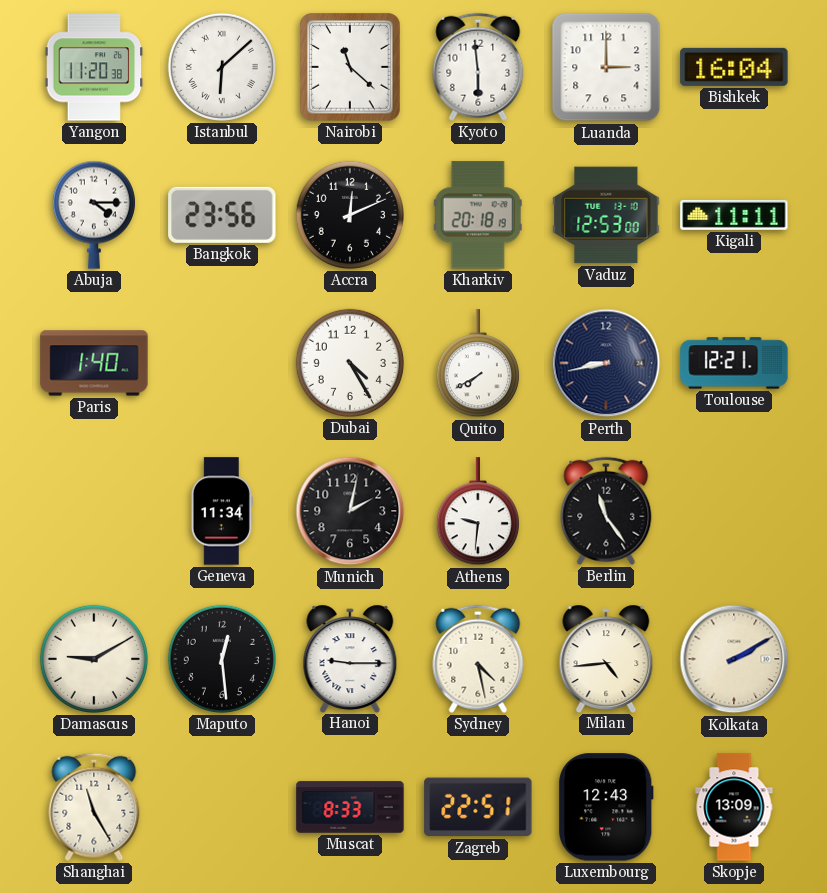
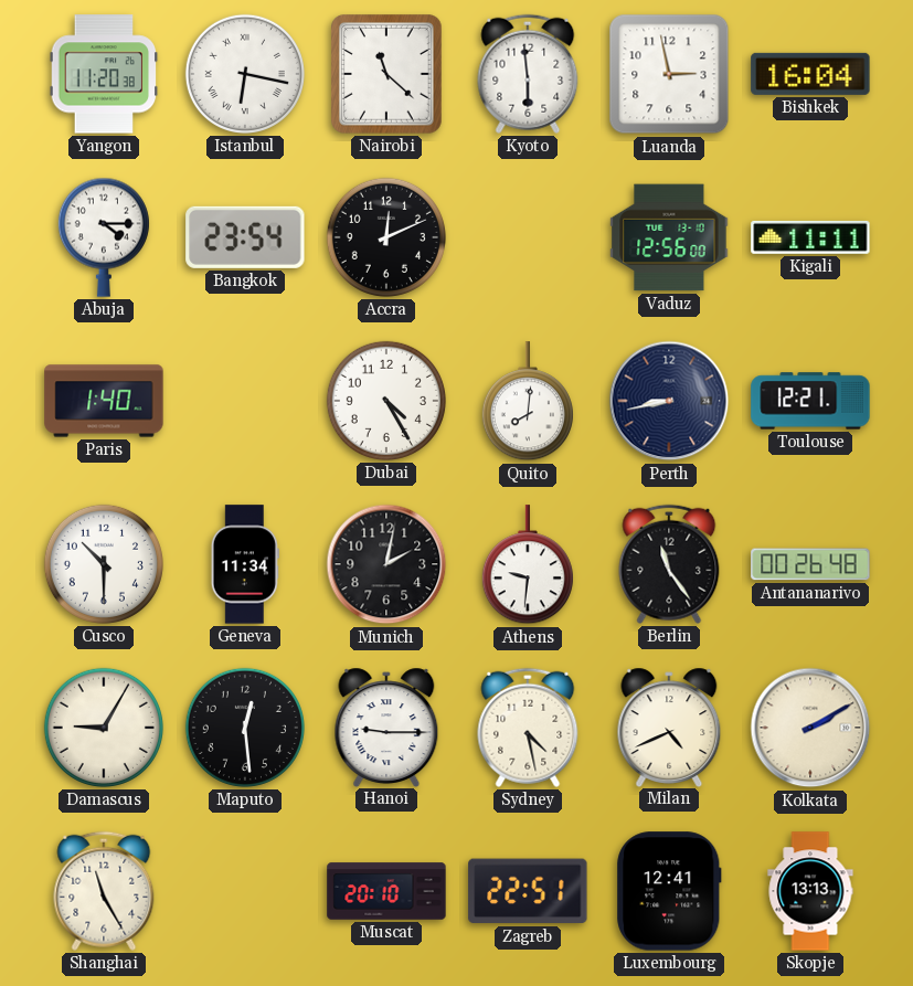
Istanbul: 6:08 -> 6:17
Luanda: 3:00 -> 2:58
Bangkok: 23:56 -> 23:54
Kharkiv: 20:18 -> none
Vaduz: 12:53 -> 12:56
Quito: 7:40 -> 8:01
Cusco: none -> 10:30
Antananarivo: none -> 00:26
Damascus: 9:10 -> 9:05
Milan: 4:44 -> 4:41
Muscat: 8:33 -> 20:10
Luxembourg: 12:43 -> 12:41
Skopje: 13:09 -> 13:13
